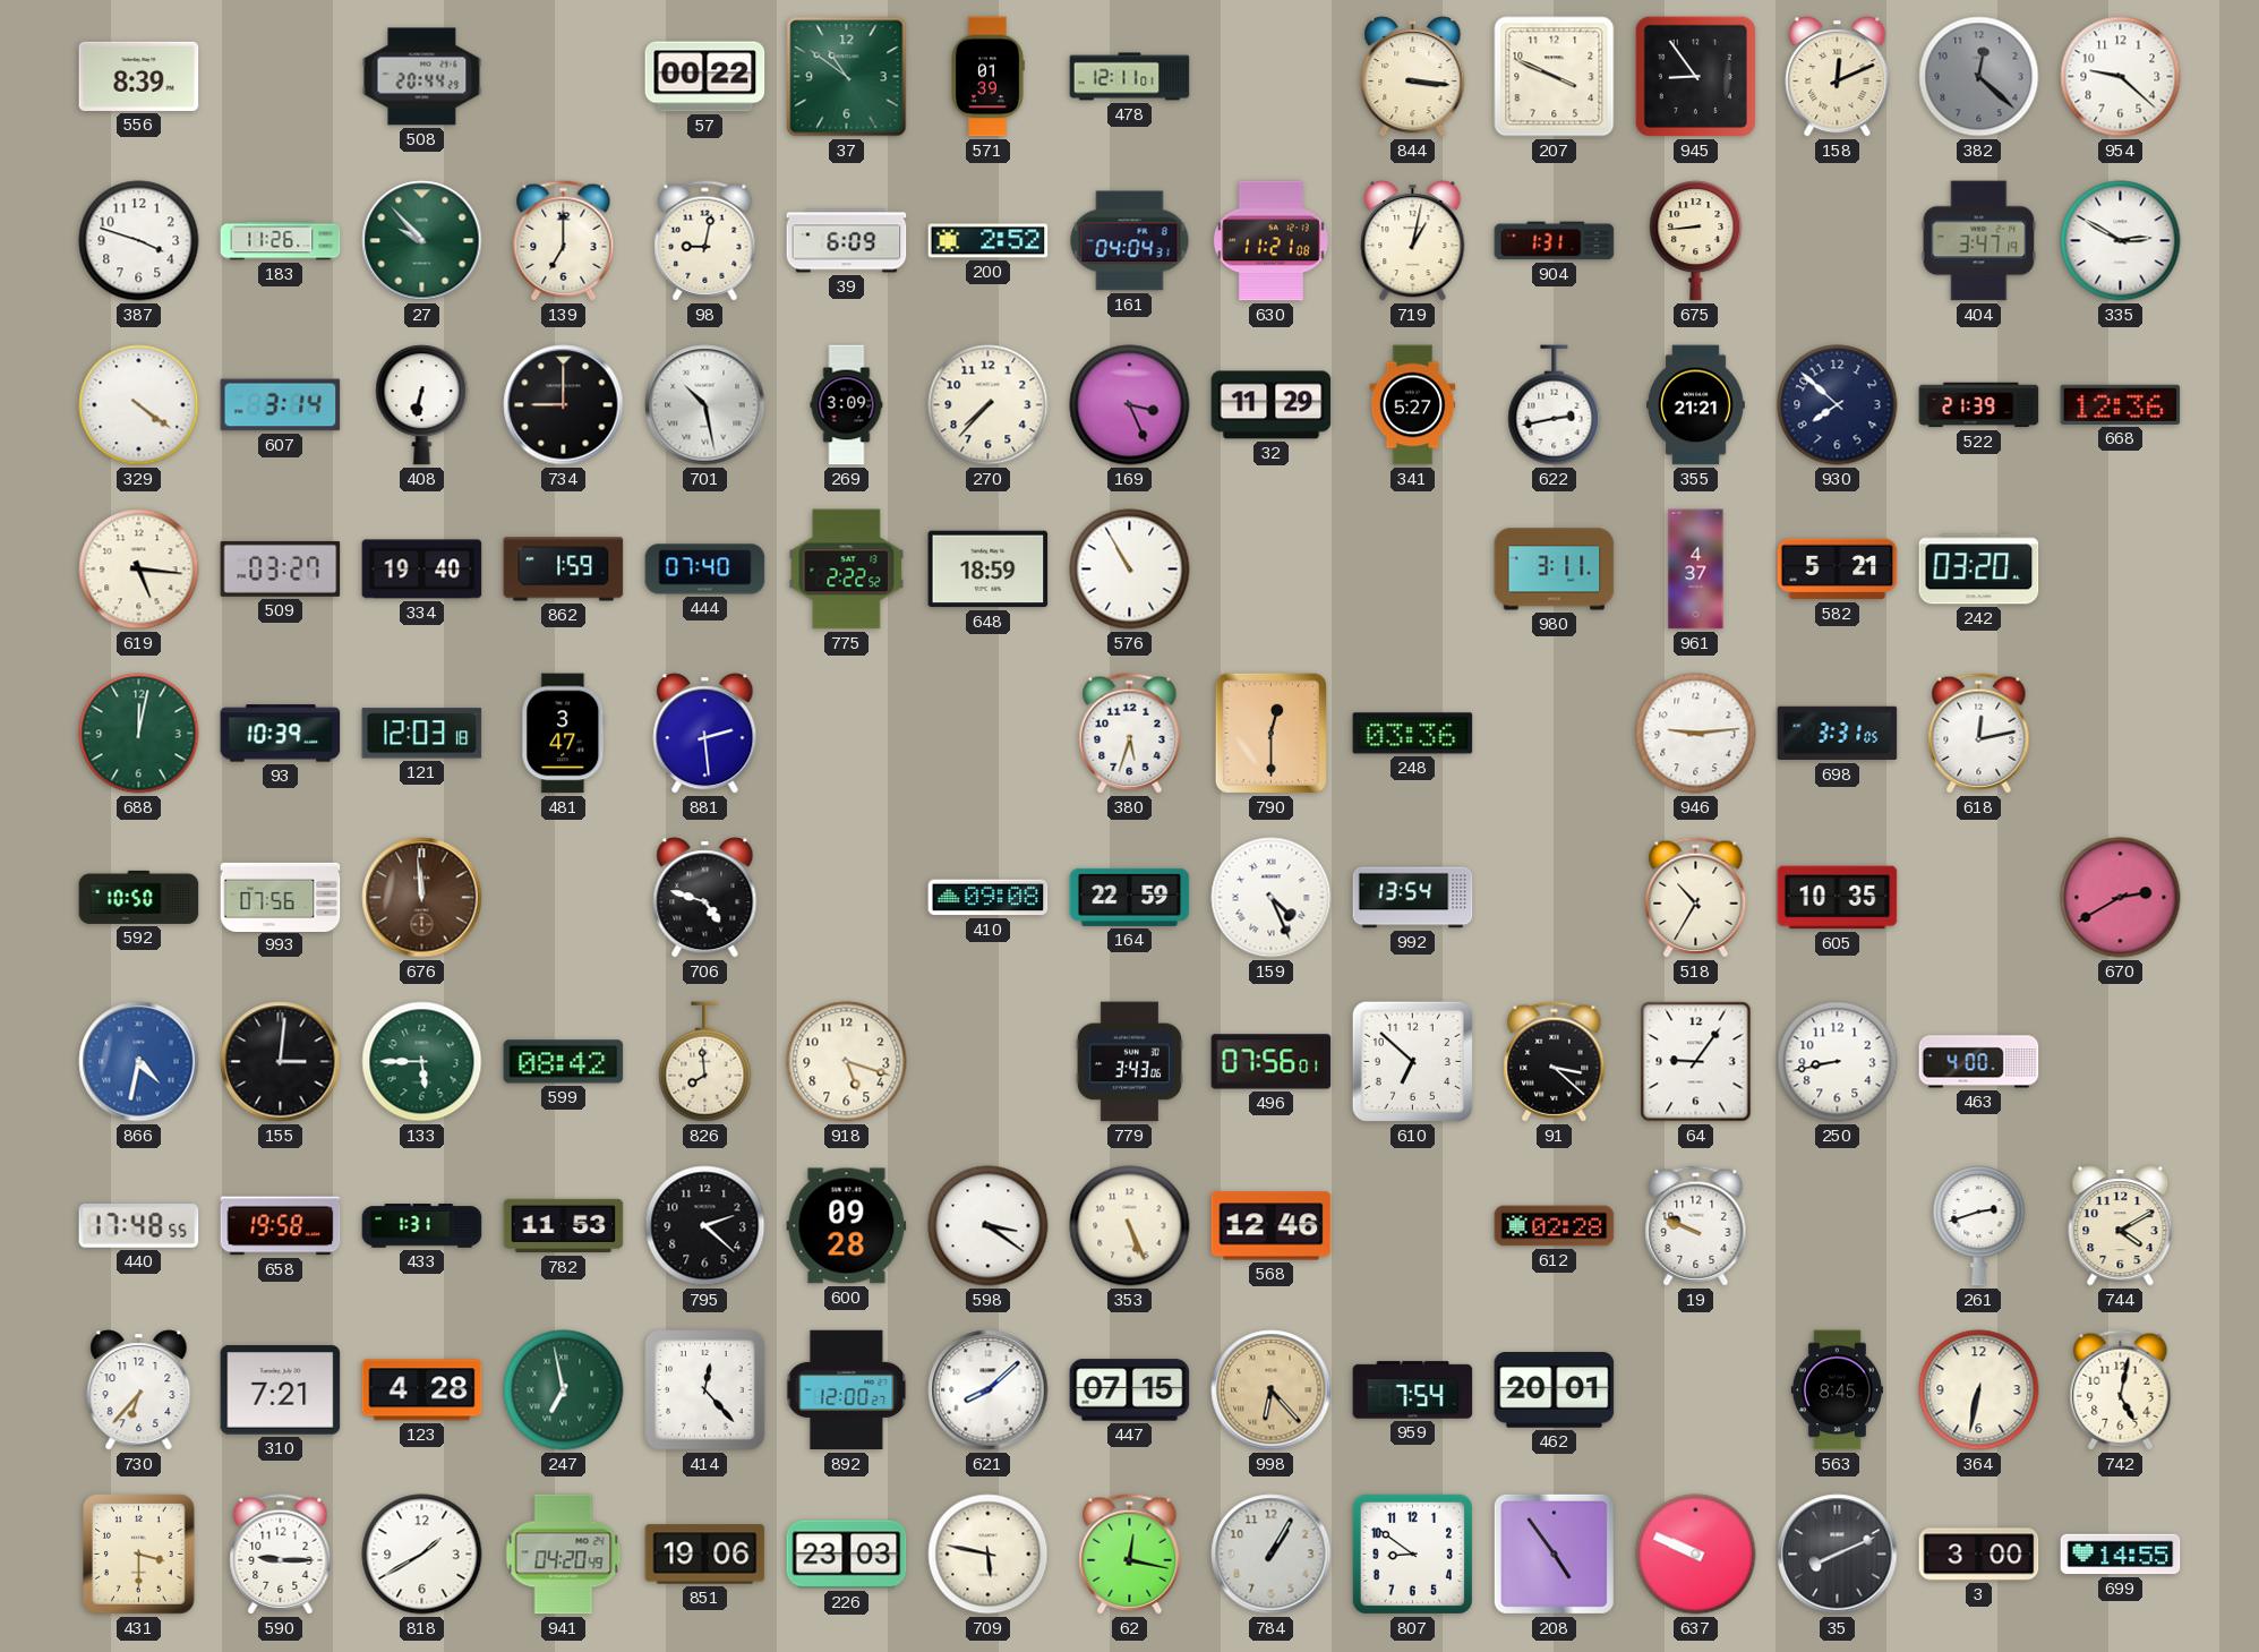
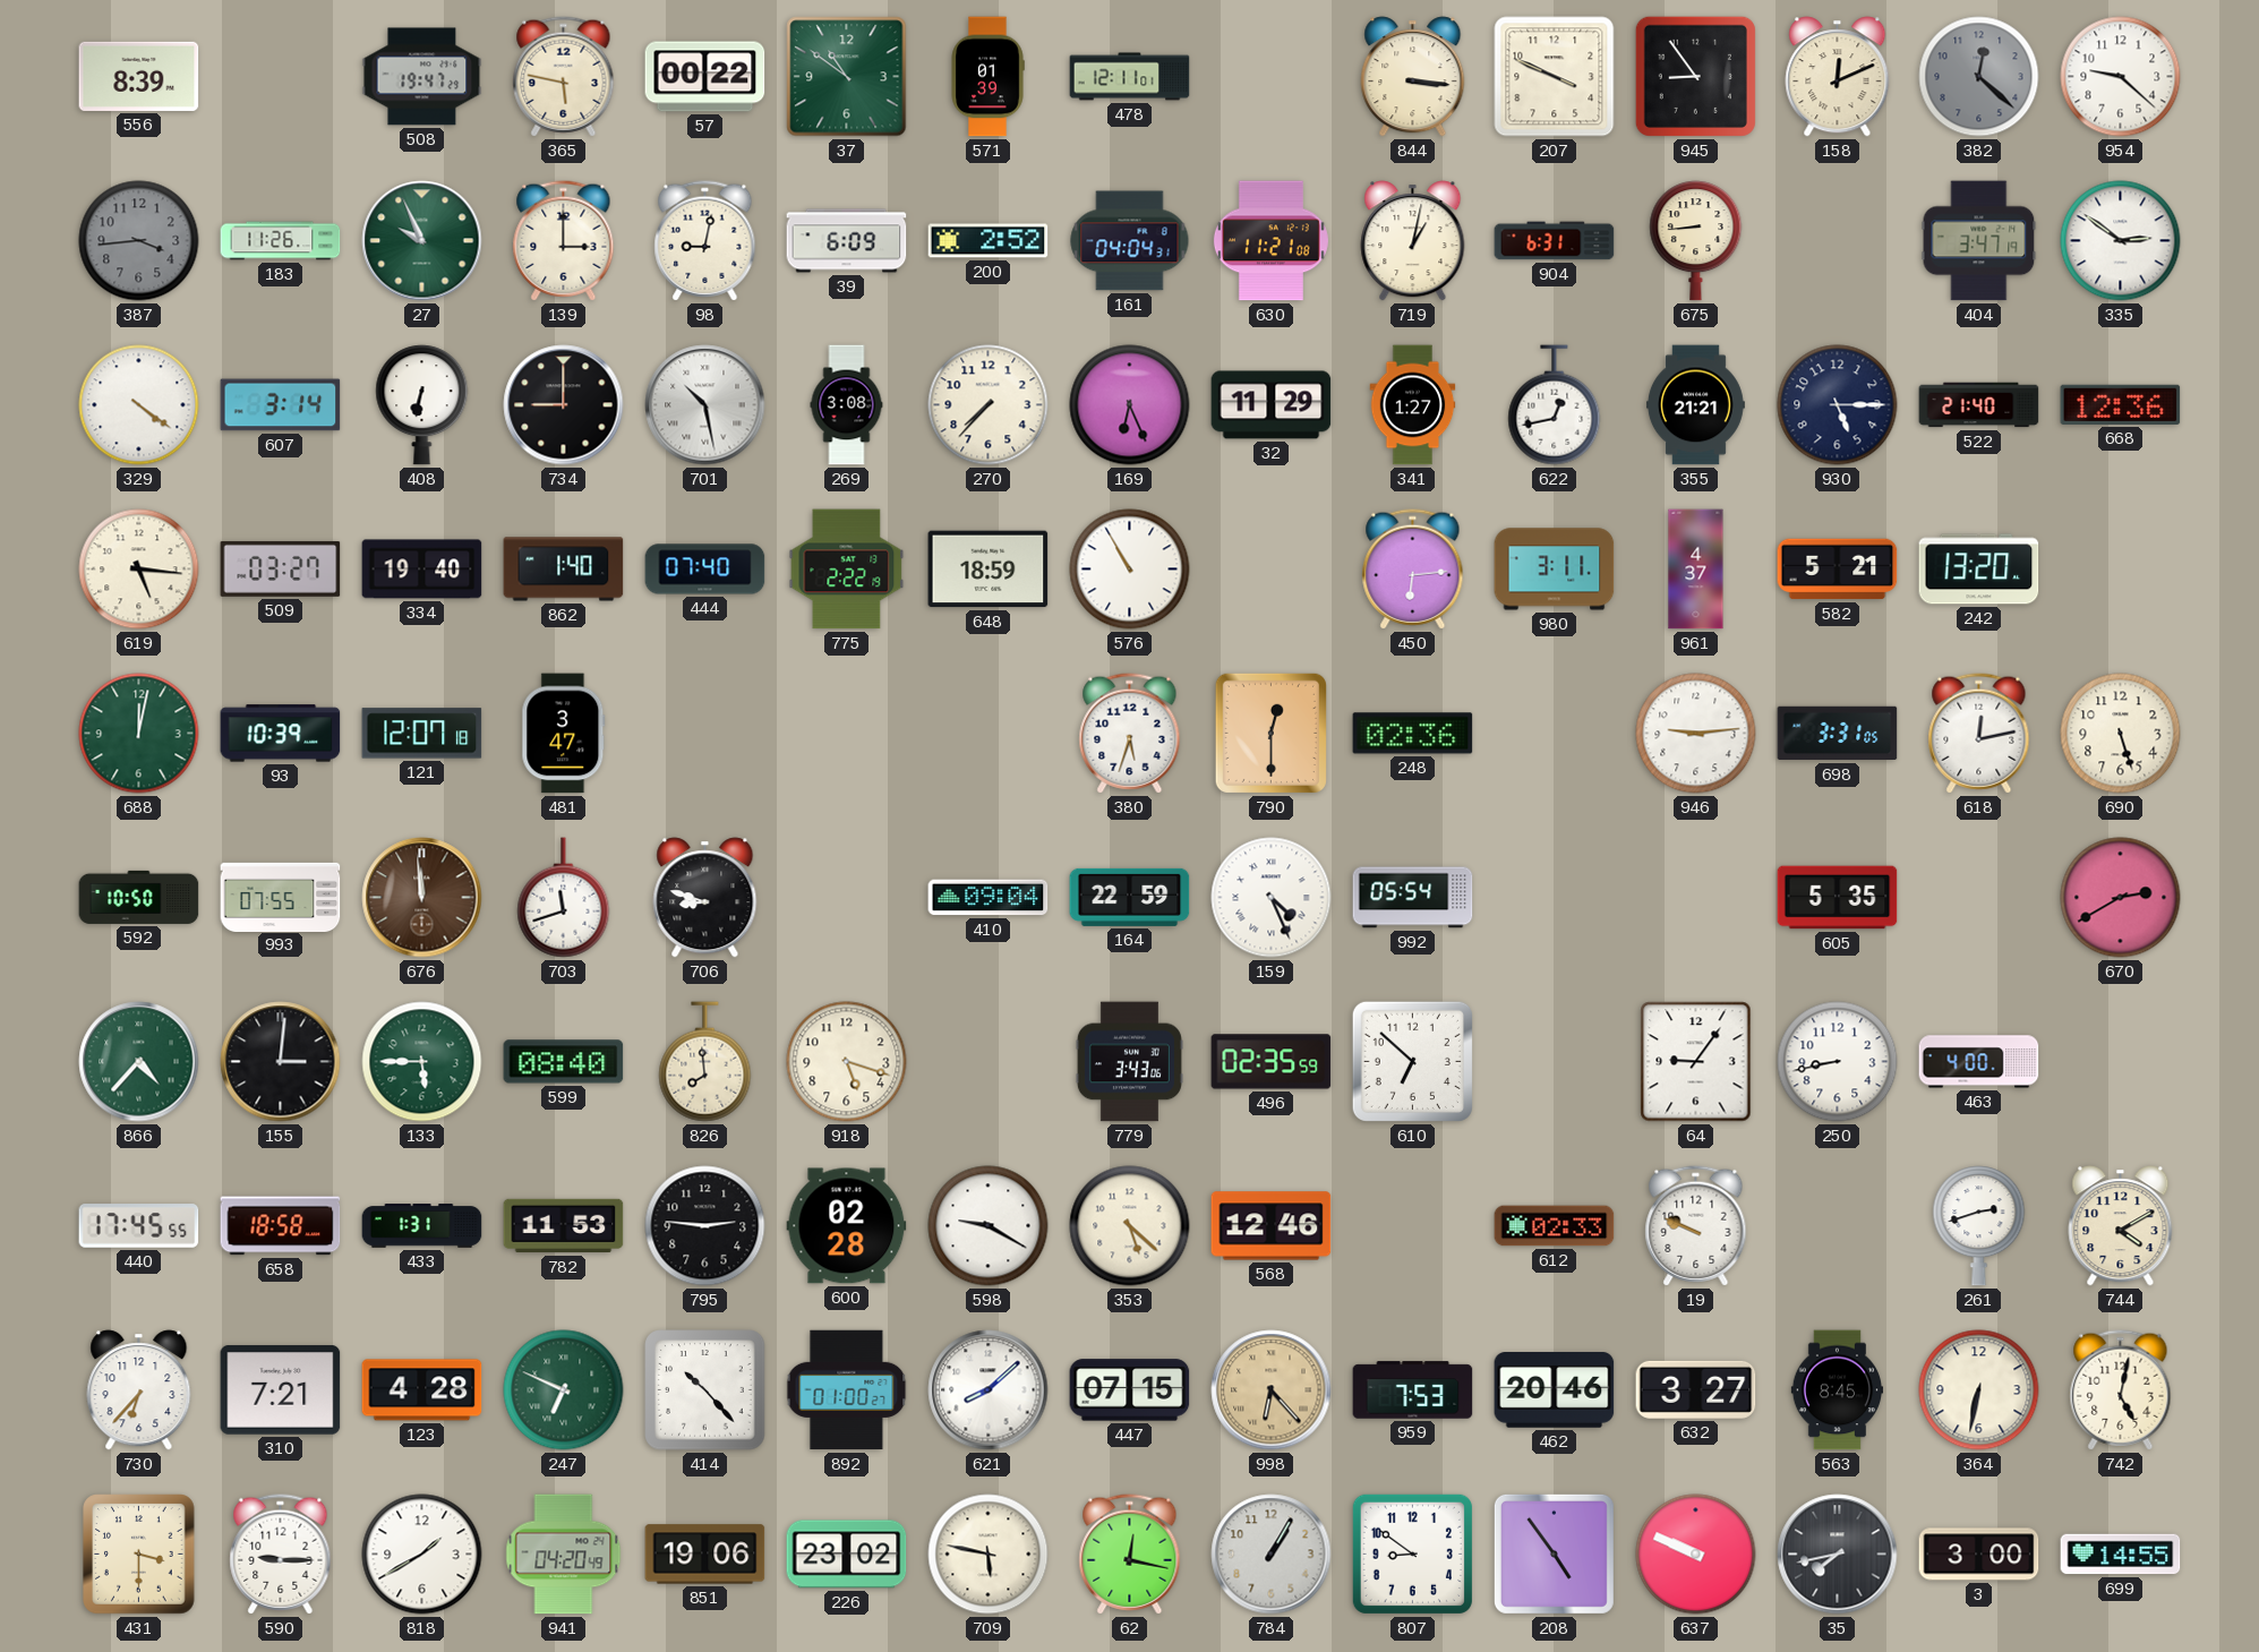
508: 20:44 -> 19:47
365: none -> 5:47
387: 3:48 -> 3:44
387 dial: white -> grey
27: 9:53 -> 9:56
139: 7:00 -> 3:00
904: 1:31 -> 6:31
335: 2:50 -> 2:51
269: 3:09 -> 3:08
169: 3:26 -> 6:26
341: 5:27 -> 1:27
622: 2:43 -> 12:43
930: 7:52 -> 5:15
522: 21:39 -> 21:40
862: 1:59 -> 1:40
775: 2:22:52 -> 2:22:19
450: none -> 6:14
242: 03:20 -> 13:20
121: 12:03 -> 12:07
881: 2:29 -> none
248: 03:36 -> 02:36
690: none -> 5:27
993: 07:56 -> 07:55
703: none -> 11:42
706: 4:48 -> 8:48
410: 09:08 -> 09:04
992: 13:54 -> 05:54
518: 10:35 -> none
605: 10:35 -> 5:35
866: 4:32 -> 4:37
866 dial: blue -> green
599: 08:42 -> 08:40
496: 07:56 -> 02:35
91: 3:22 -> none
440: 17:48 -> 17:45
658: 19:58 -> 18:58
795: 2:22 -> 2:46
600: 09:28 -> 02:28
598: 3:21 -> 9:20
353: 5:26 -> 5:22
612: 02:28 -> 02:33
247: 6:58 -> 6:49
414: 12:23 -> 10:23
892: 12:00 -> 01:00
959: 7:54 -> 7:53
462: 20:01 -> 20:46
632: none -> 3:27
226: 23:03 -> 23:02
35: 8:11 -> 7:43
